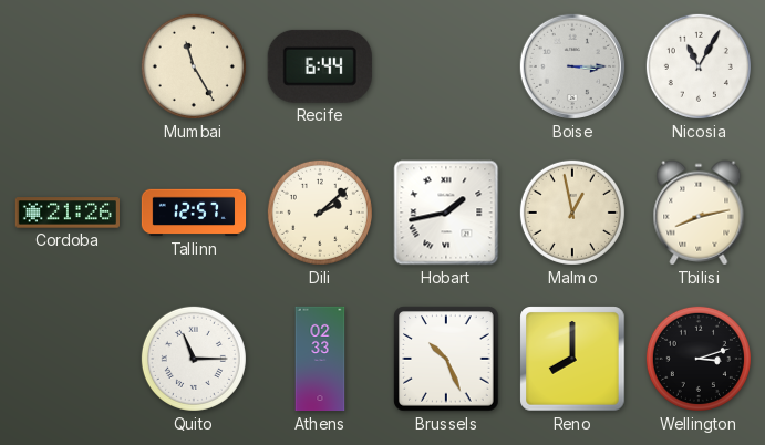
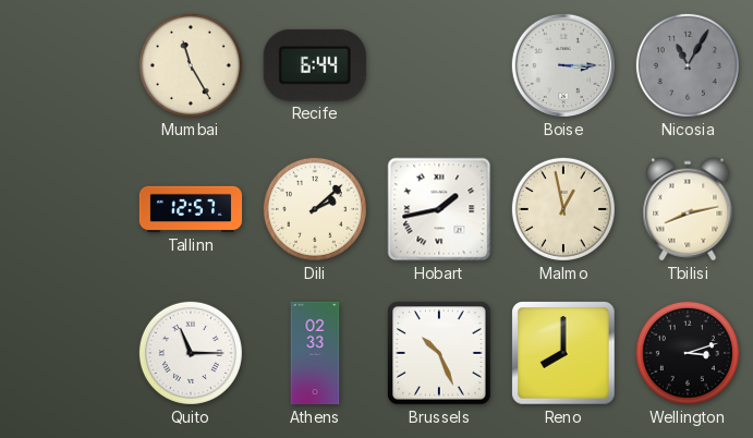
Nicosia dial: white -> grey
Cordoba: 21:26 -> none
